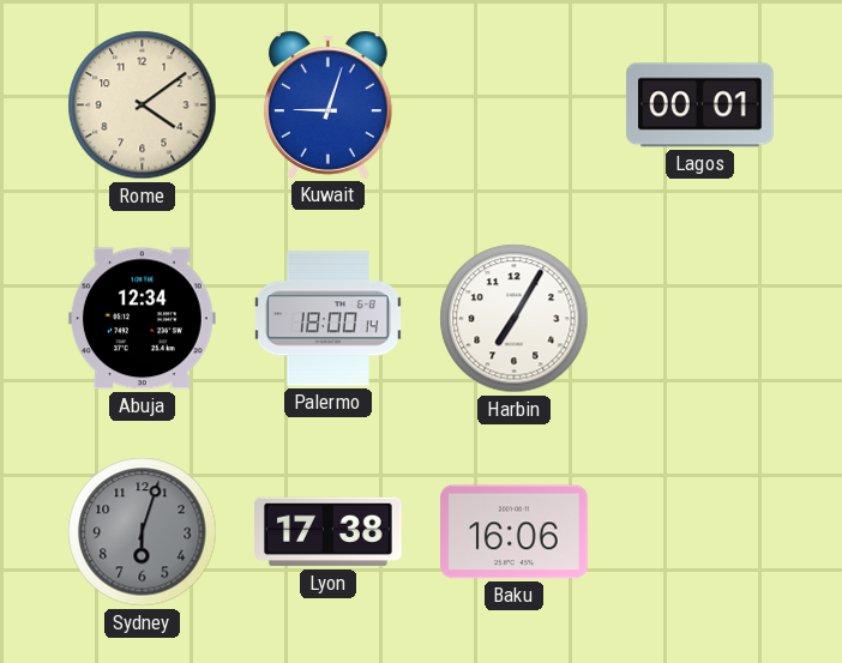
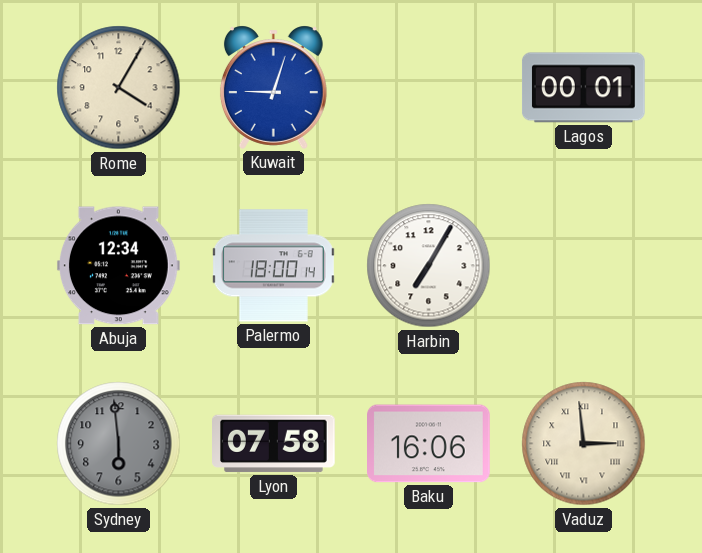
Rome: 4:09 -> 4:05
Sydney: 6:03 -> 5:59
Lyon: 17:38 -> 07:58
Vaduz: none -> 2:59
